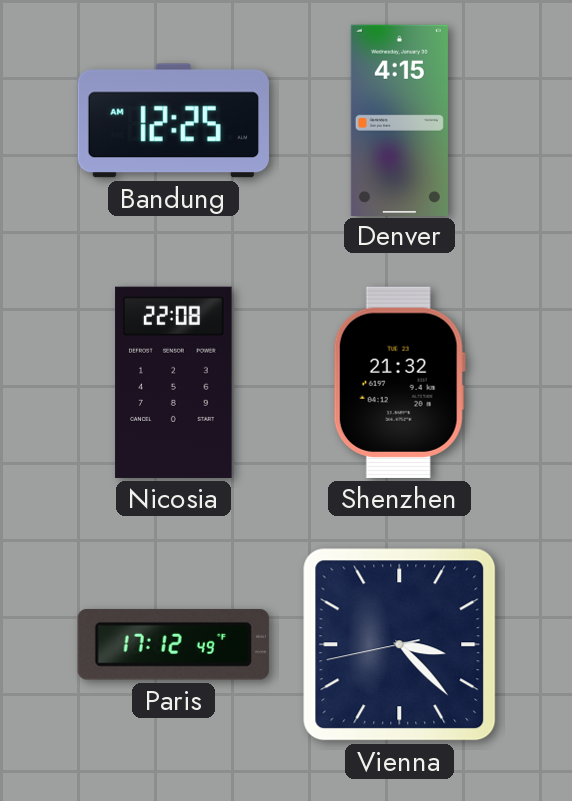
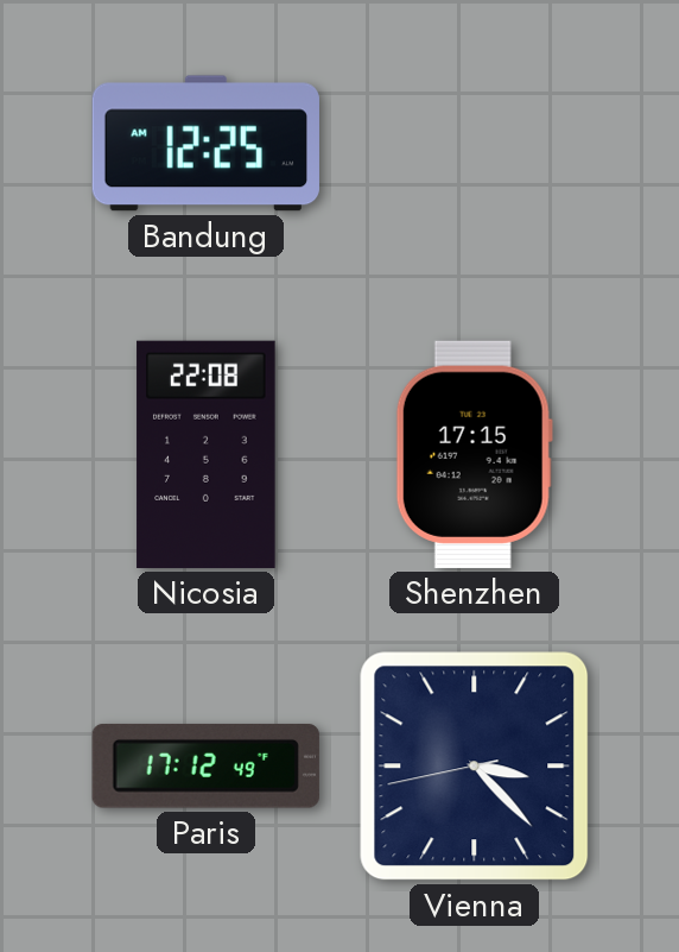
Denver: 4:15 -> none
Shenzhen: 21:32 -> 17:15
